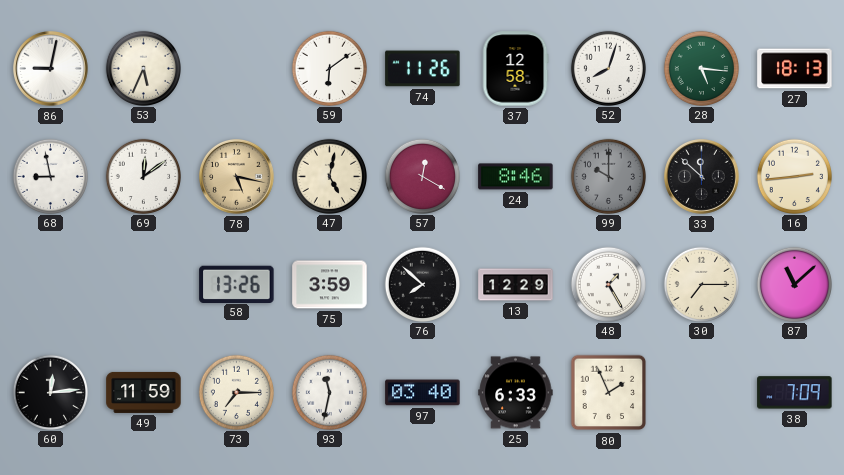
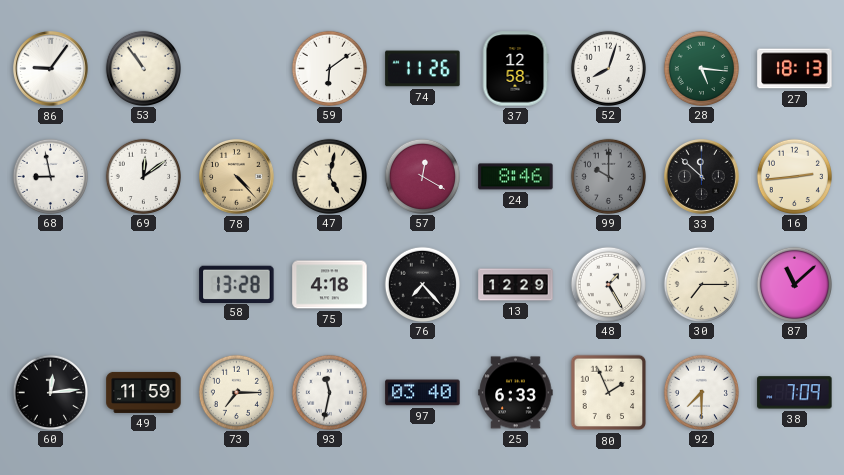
86: 9:02 -> 9:06
53: 5:34 -> 10:54
78: 5:17 -> 4:23
58: 13:26 -> 13:28
75: 3:59 -> 4:18
76: 7:52 -> 7:23
92: none -> 7:30
